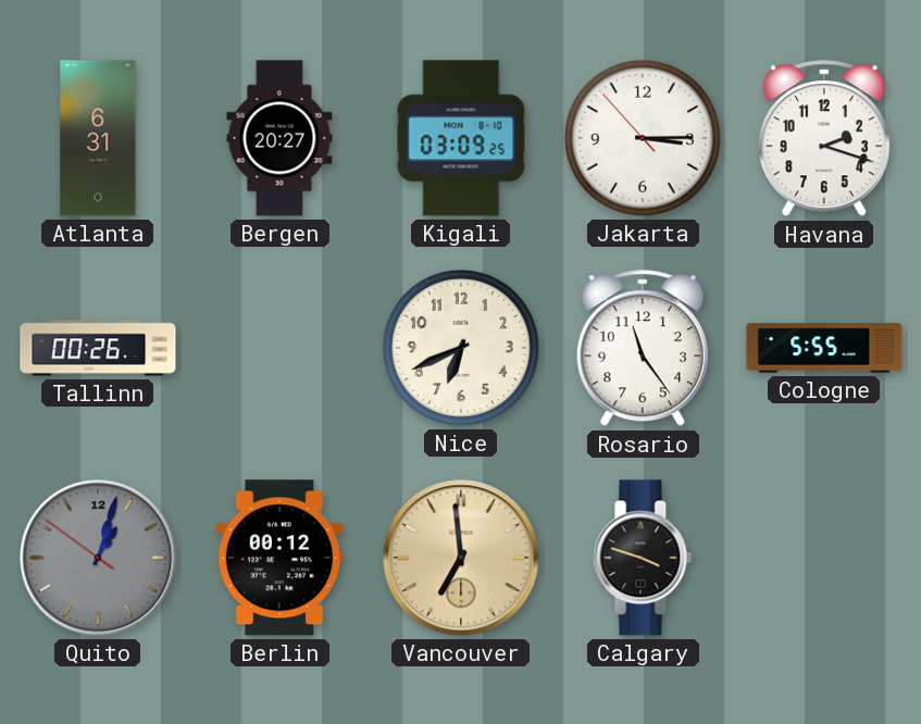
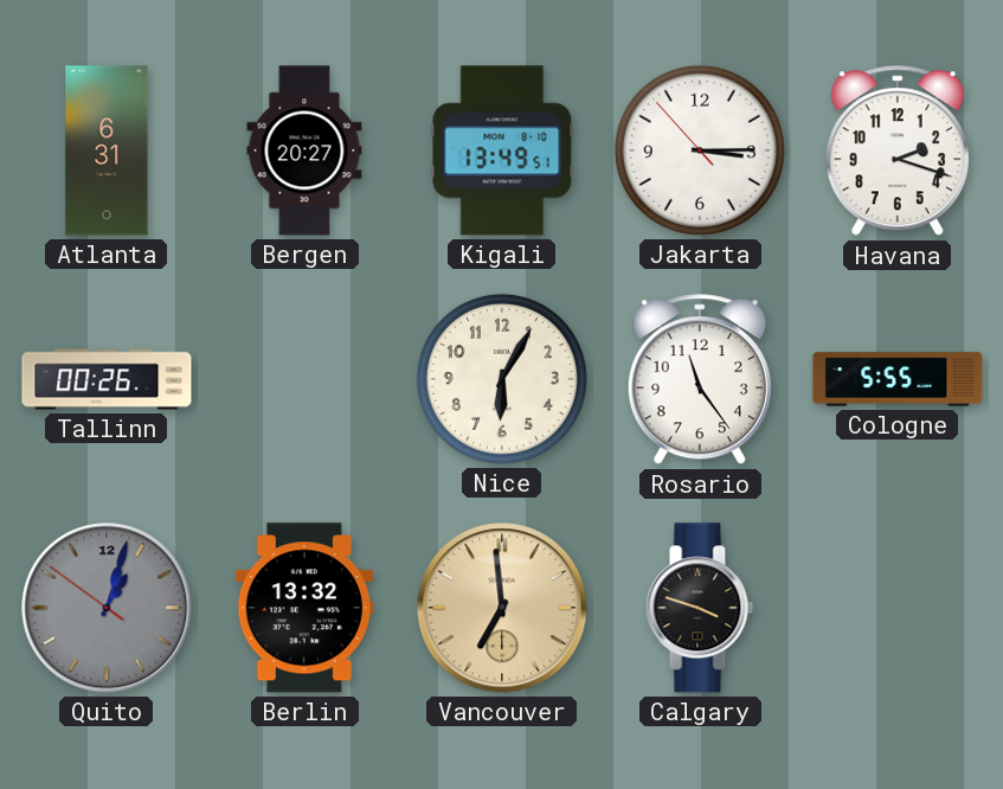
Kigali: 03:09 -> 13:49
Nice: 6:41 -> 6:05
Berlin: 00:12 -> 13:32
